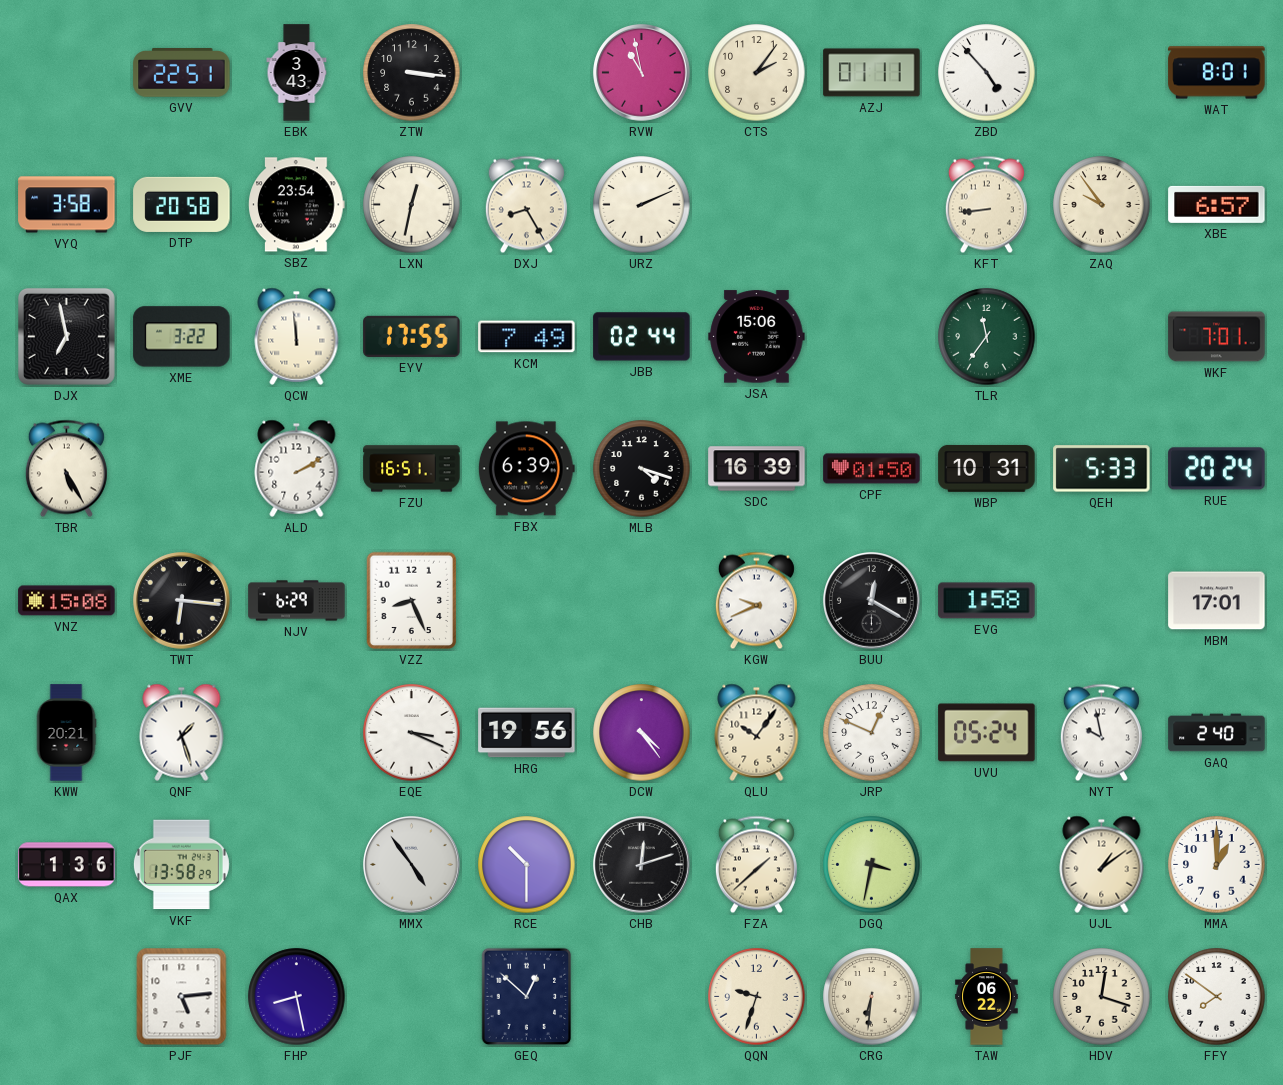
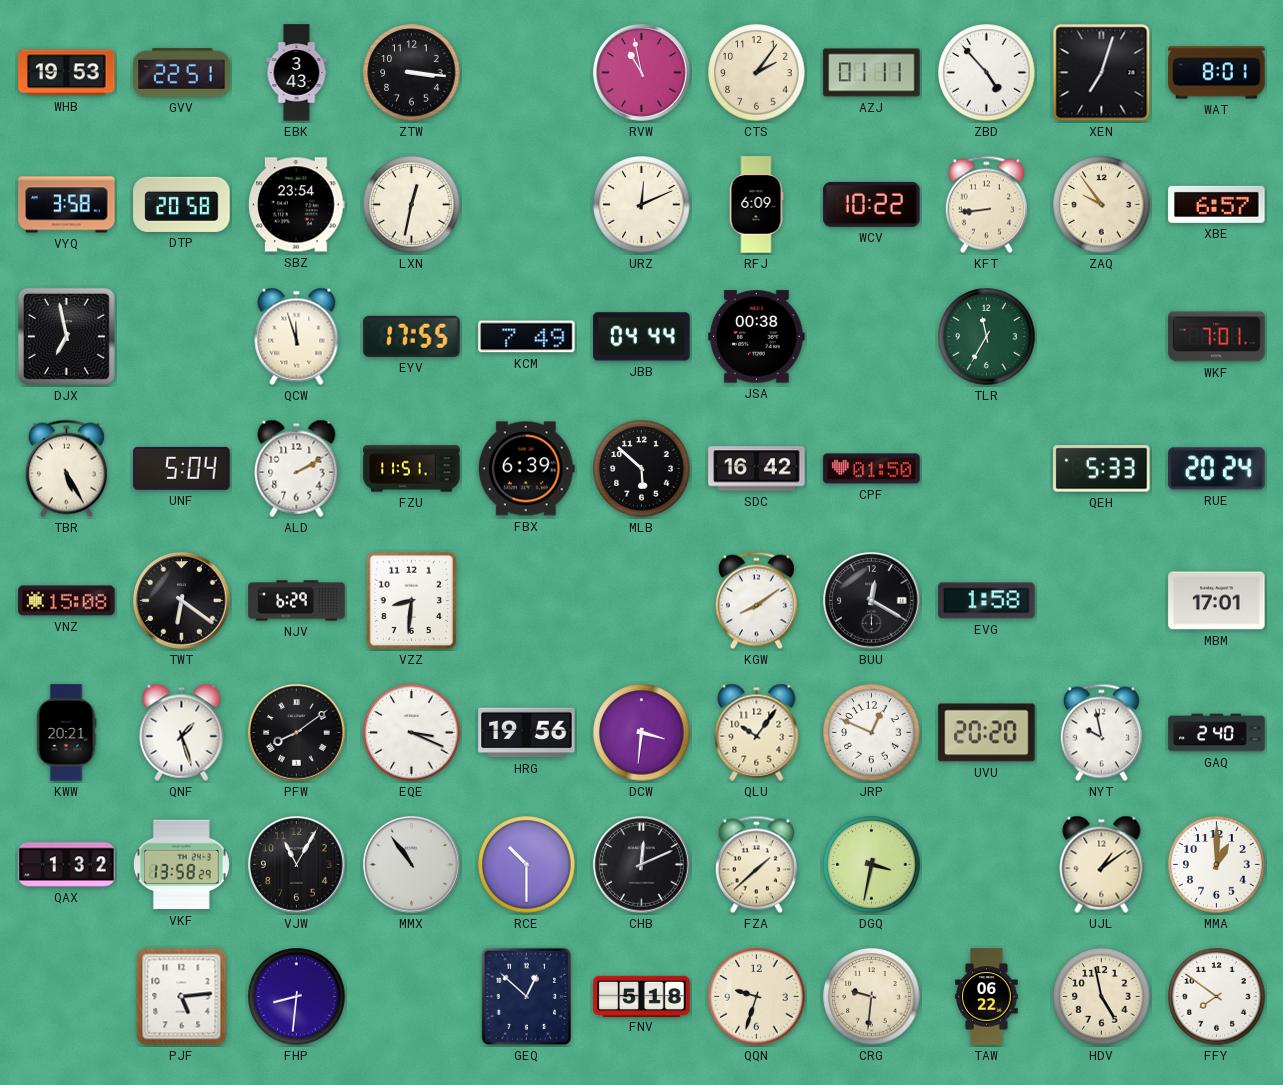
WHB: none -> 19:53
XEN: none -> 7:03
DXJ: 8:25 -> none
URZ: 2:11 -> 12:11
RFJ: none -> 6:09
WCV: none -> 10:22
XME: 3:22 -> none
QCW: 11:59 -> 11:57
JBB: 02:44 -> 04:44
JSA: 15:06 -> 00:38
TLR: 11:36 -> 11:35
UNF: none -> 5:04
FZU: 16:51 -> 11:51
MLB: 4:18 -> 5:52
SDC: 16:39 -> 16:42
WBP: 10:31 -> none
TWT: 6:16 -> 6:21
VZZ: 8:26 -> 8:31
KGW: 9:41 -> 8:09
PFW: none -> 8:09
DCW: 4:24 -> 3:31
UVU: 05:24 -> 20:20
QAX: 1:36 -> 1:32
VJW: none -> 11:05
MMX: 4:54 -> 10:54
CHB: 12:12 -> 12:11
FHP: 8:28 -> 8:31
FNV: none -> 5:18
CRG: 6:31 -> 9:31
HDV: 12:18 -> 4:58
